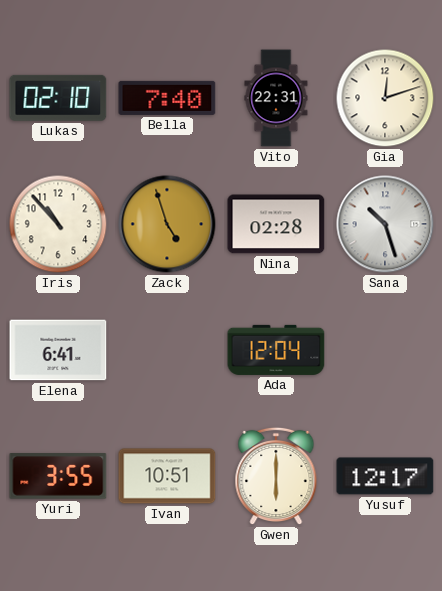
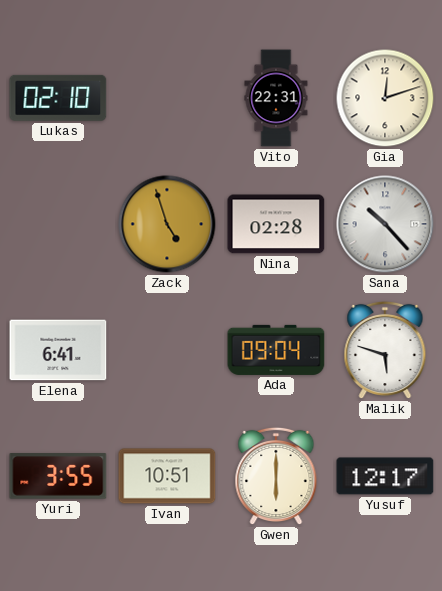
Bella: 7:40 -> none
Iris: 10:53 -> none
Sana: 10:27 -> 10:23
Ada: 12:04 -> 09:04
Malik: none -> 5:48
